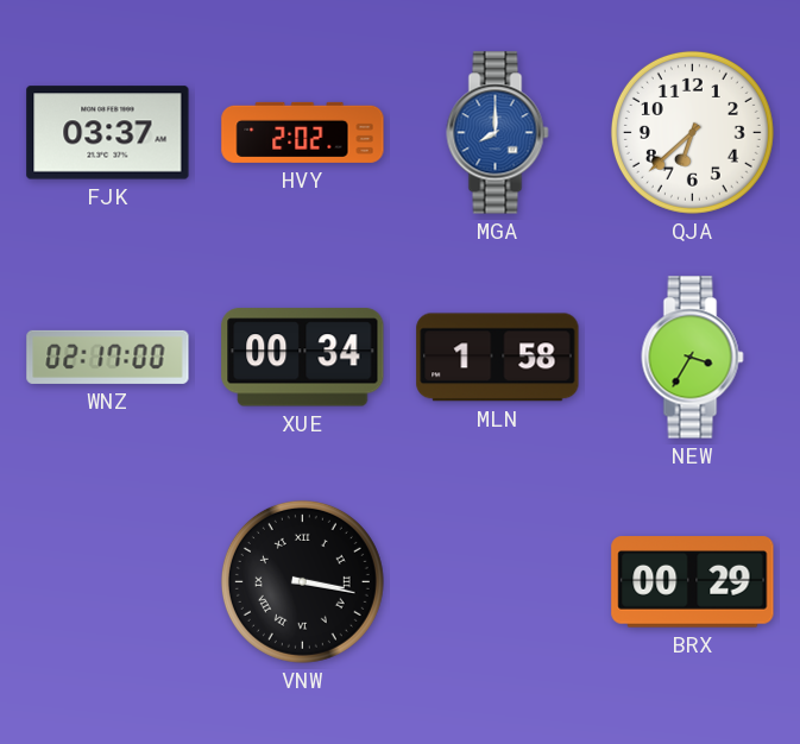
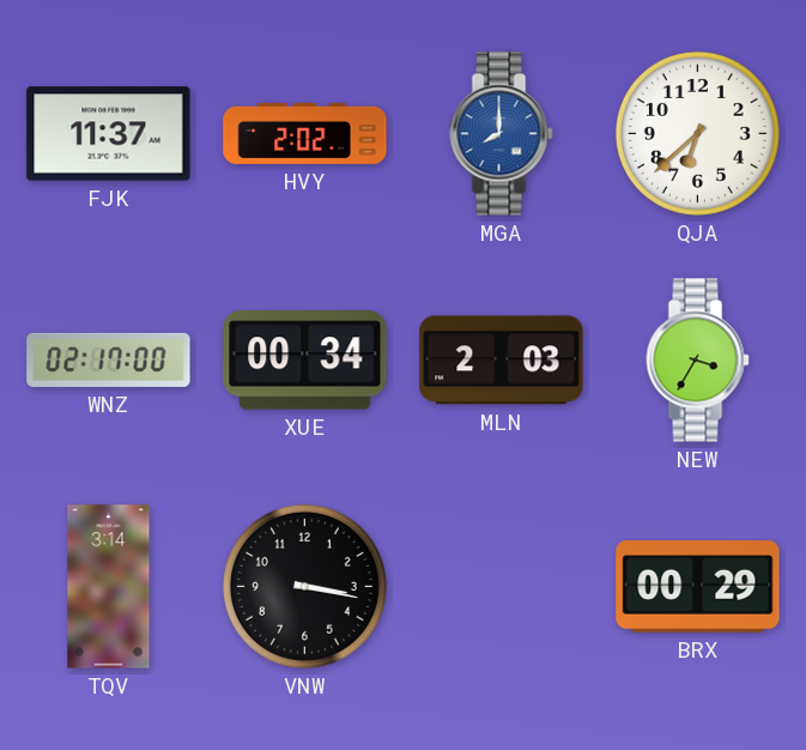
FJK: 03:37 -> 11:37
MLN: 1:58 -> 2:03
TQV: none -> 3:14
VNW numerals: Roman -> Arabic
